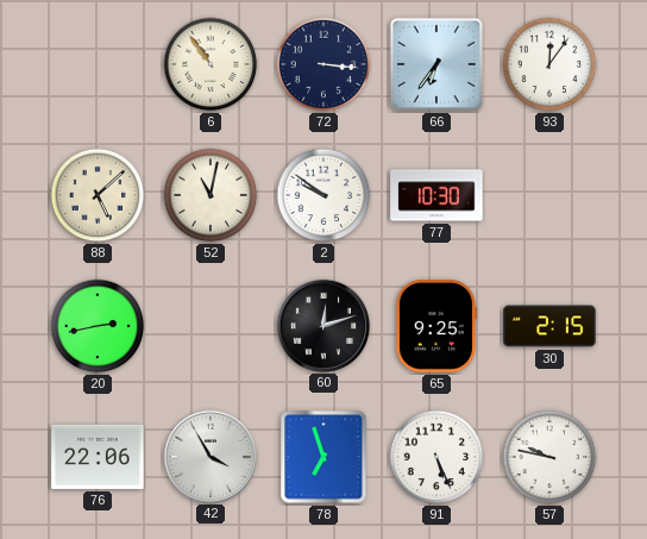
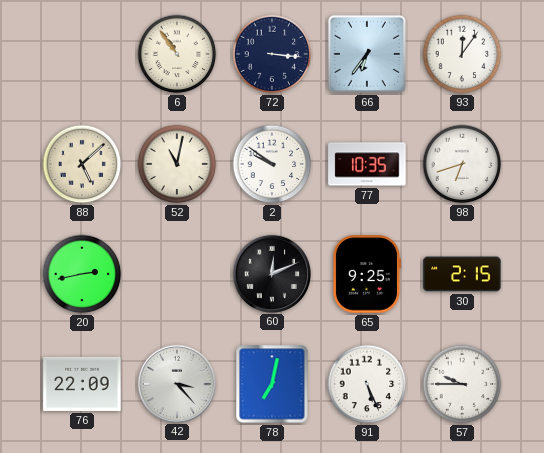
77: 10:30 -> 10:35
98: none -> 6:42
60: 12:12 -> 12:11
76: 22:06 -> 22:09
42: 3:55 -> 3:23
78: 6:57 -> 7:02
57: 9:47 -> 9:45
